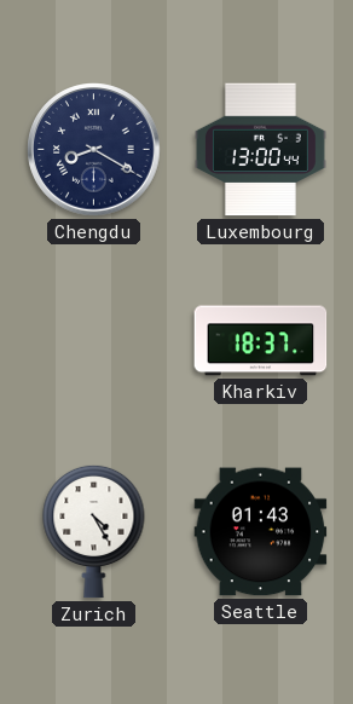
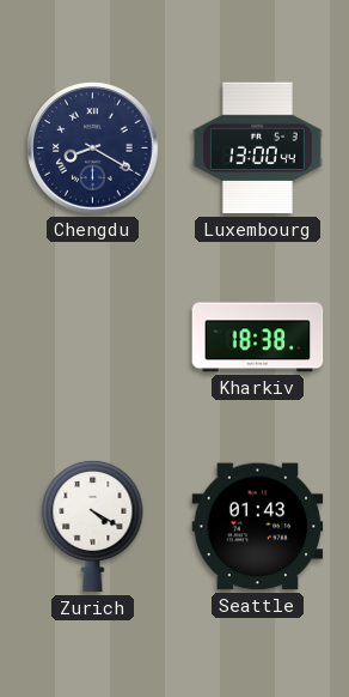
Kharkiv: 18:37 -> 18:38
Zurich: 4:25 -> 4:20
